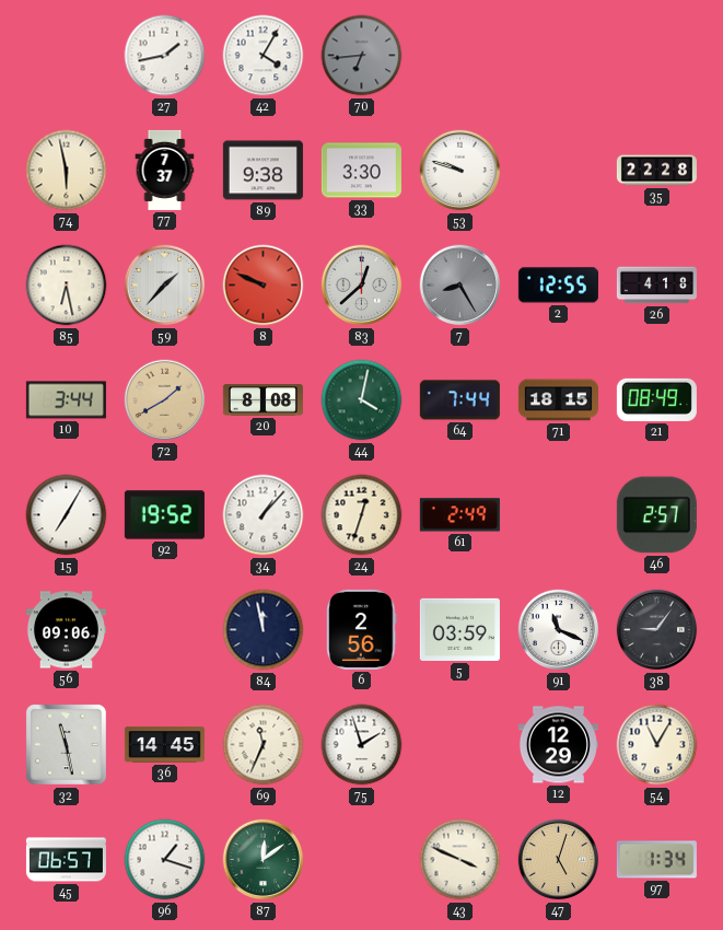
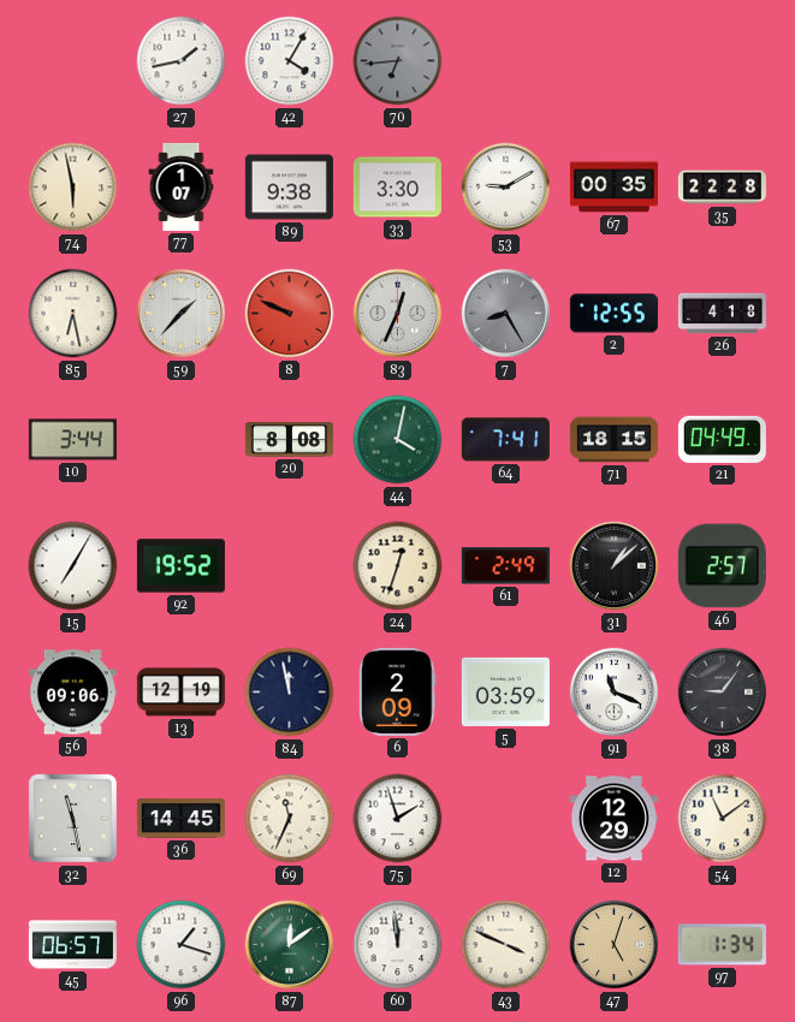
77: 7:37 -> 1:07
53: 9:48 -> 9:10
67: none -> 00:35
83: 12:38 -> 12:34
72: 1:40 -> none
64: 7:44 -> 7:41
21: 08:49 -> 04:49
34: 1:07 -> none
31: none -> 1:08
13: none -> 12:19
6: 2:56 -> 2:09
54: 11:05 -> 11:09
60: none -> 11:59
